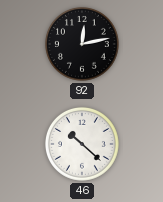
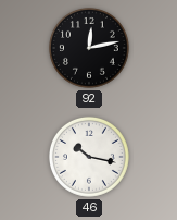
46: 10:22 -> 10:17
